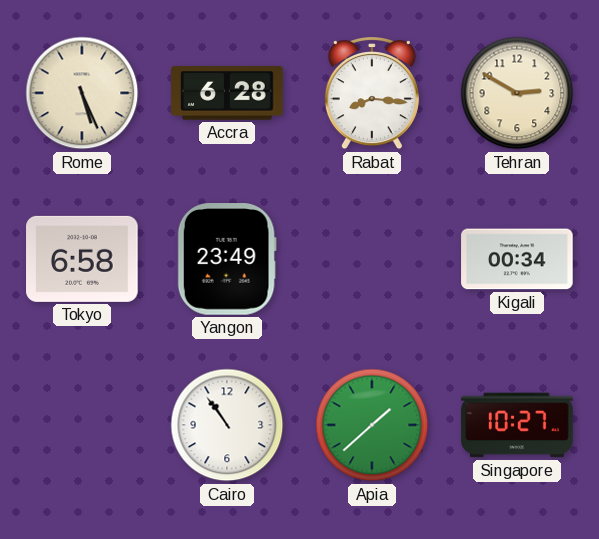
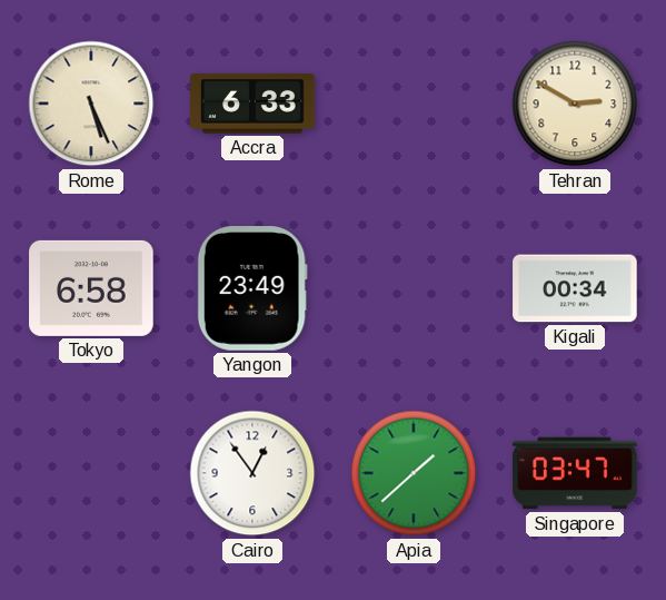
Accra: 6:28 -> 6:33
Rabat: 8:16 -> none
Cairo: 10:54 -> 12:54
Singapore: 10:27 -> 03:47
